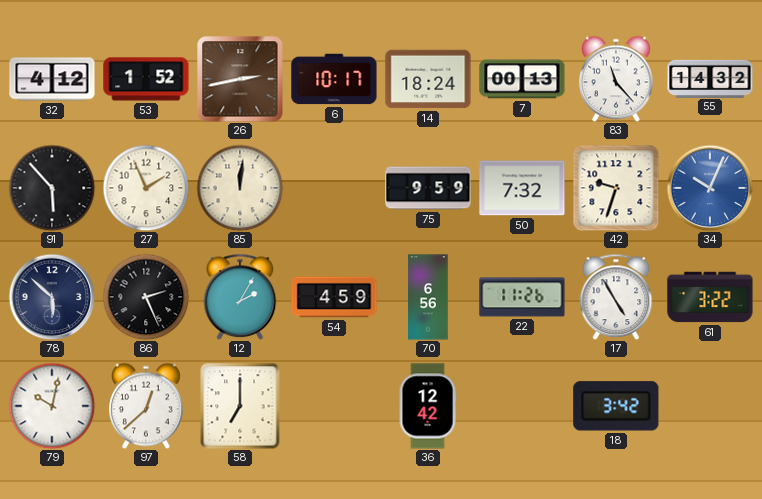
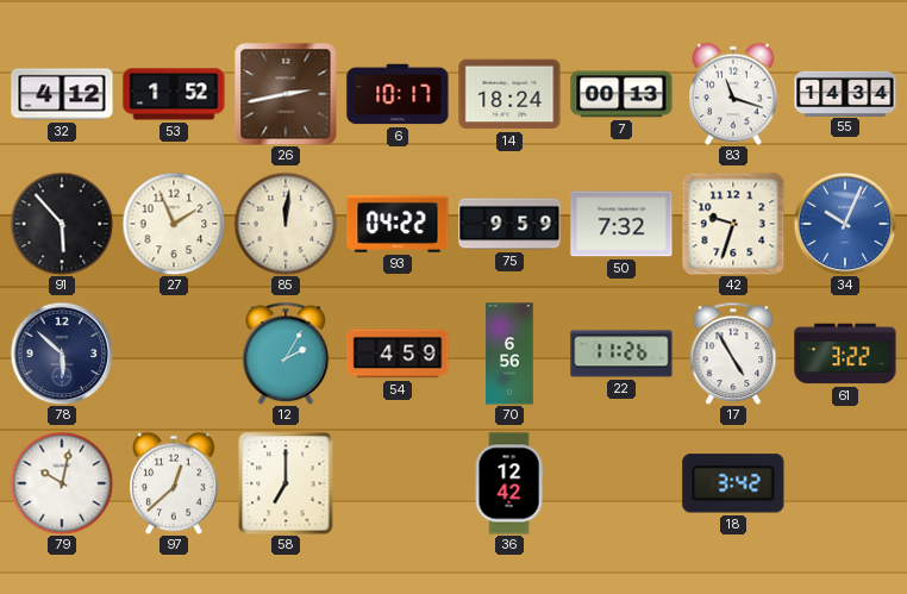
83: 11:23 -> 11:18
55: 14:32 -> 14:34
93: none -> 04:22
86: 2:26 -> none
